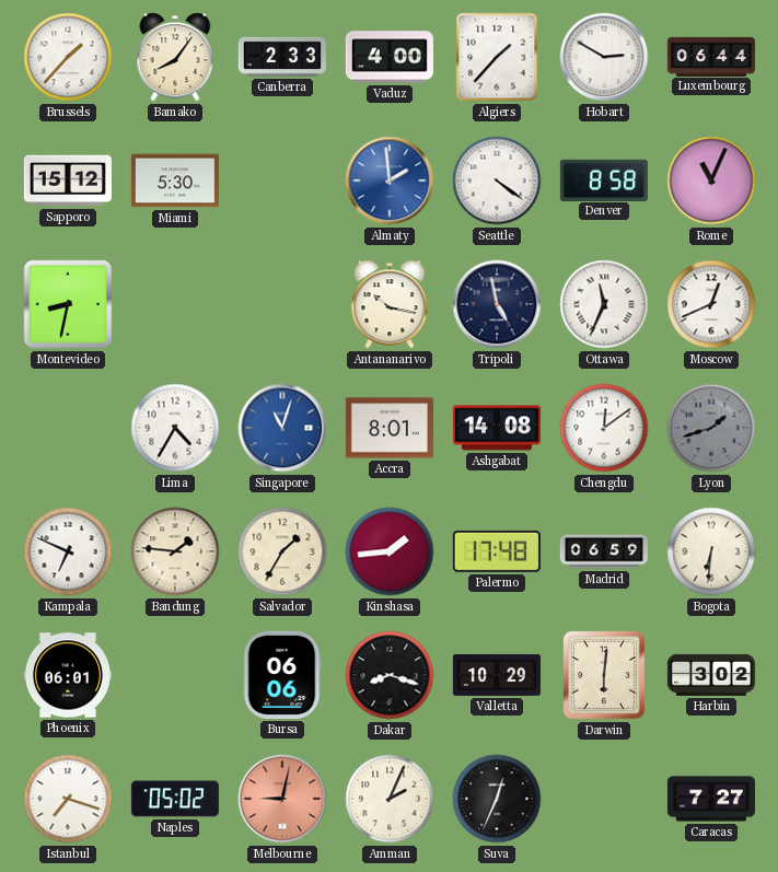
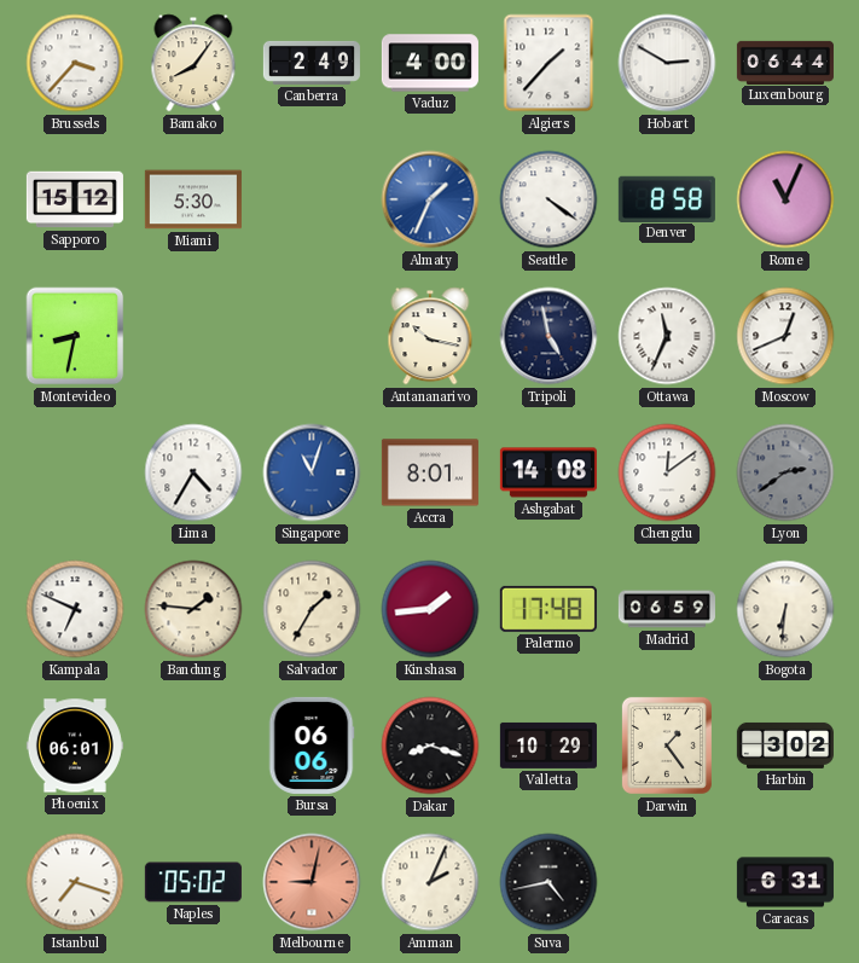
Brussels: 1:37 -> 3:37
Canberra: 2:33 -> 2:49
Almaty: 1:59 -> 1:34
Lyon: 1:42 -> 2:39
Darwin: 6:01 -> 1:24
Suva: 12:34 -> 4:43
Caracas: 7:27 -> 6:31
